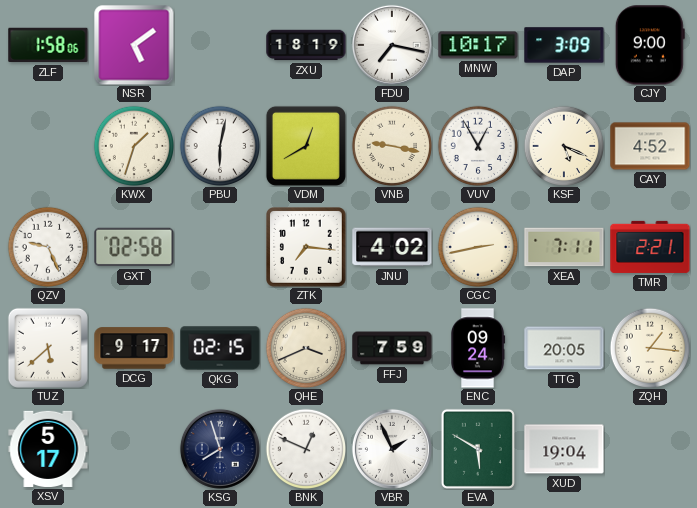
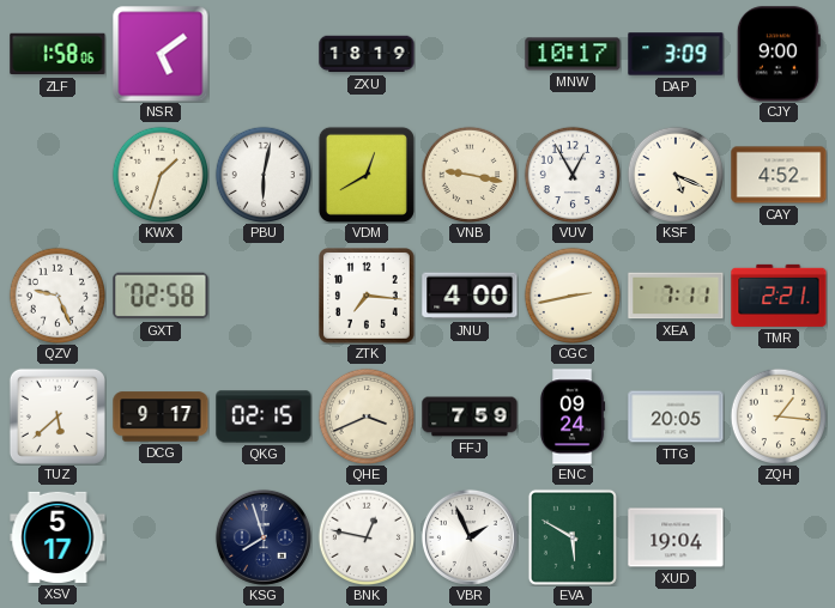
FDU: 7:17 -> none
JNU: 4:02 -> 4:00
BNK: 12:49 -> 12:47
